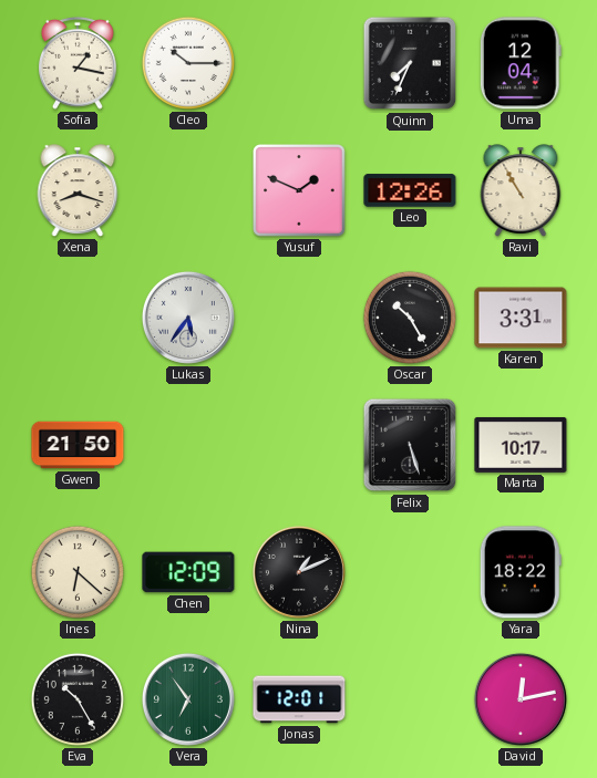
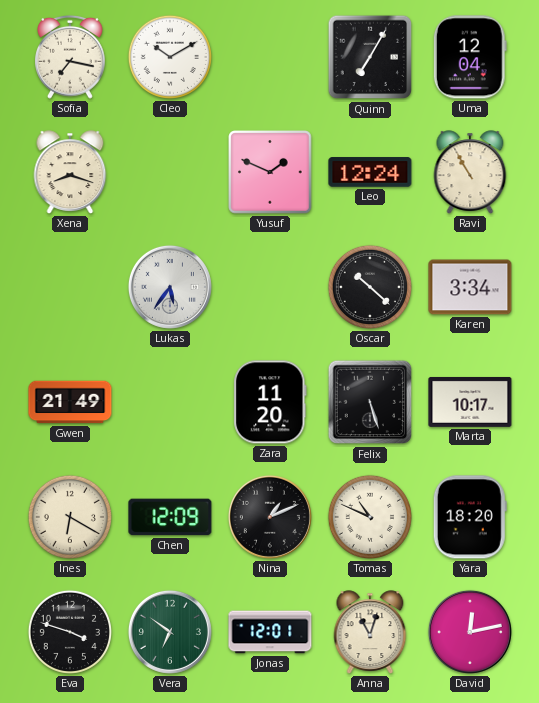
Sofia: 1:17 -> 7:17
Cleo: 10:15 -> 10:10
Quinn: 7:34 -> 7:05
Leo: 12:26 -> 12:24
Oscar: 10:25 -> 10:22
Karen: 3:31 -> 3:34
Gwen: 21:50 -> 21:49
Zara: none -> 11:20
Ines: 6:22 -> 6:20
Tomas: none -> 10:49
Yara: 18:22 -> 18:20
Eva: 10:25 -> 3:48
Vera: 6:54 -> 6:51
Anna: none -> 11:03
